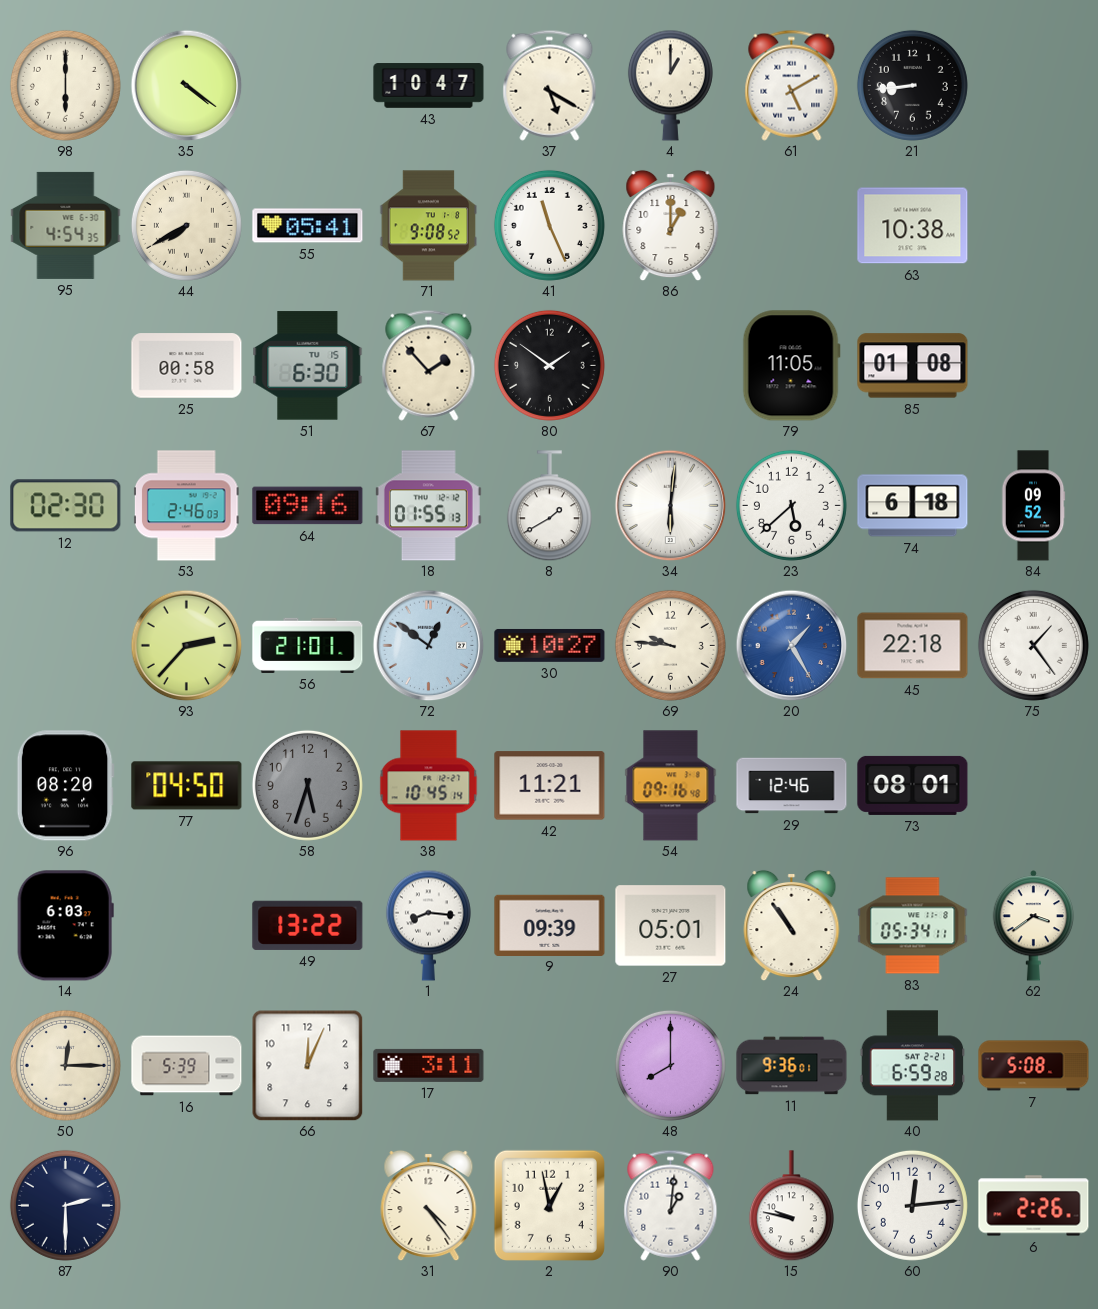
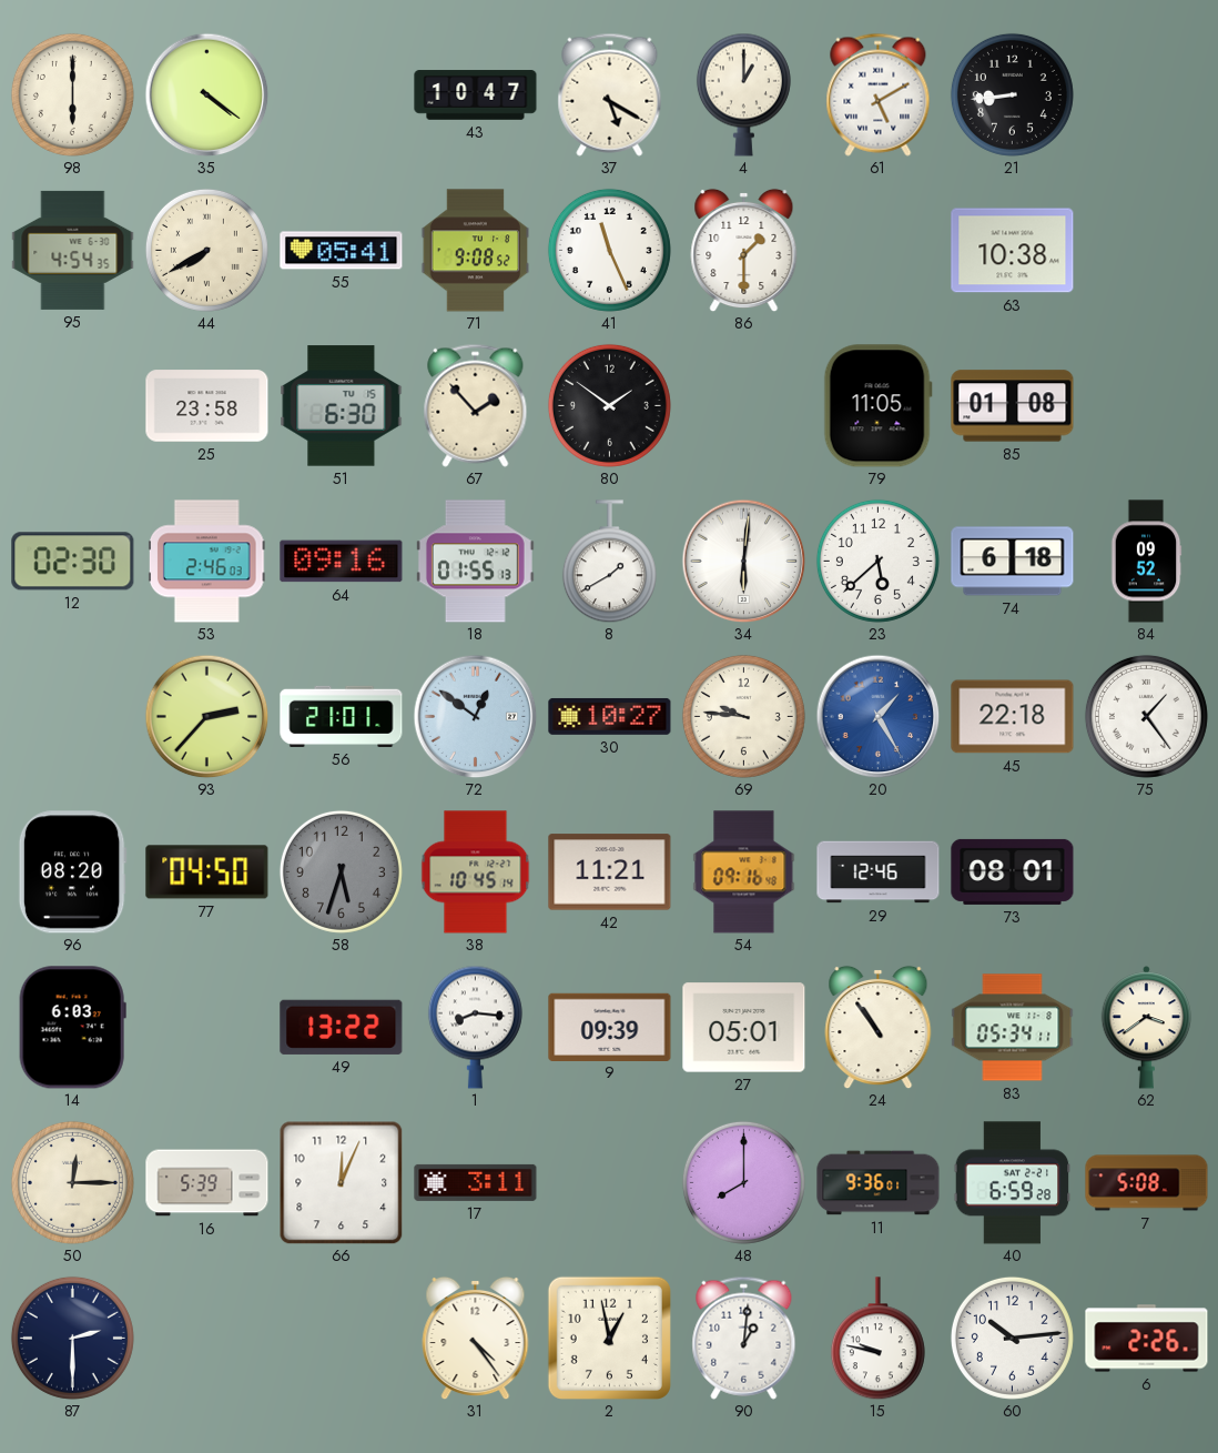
86: 1:00 -> 1:30
25: 00:58 -> 23:58
60: 12:14 -> 10:14
